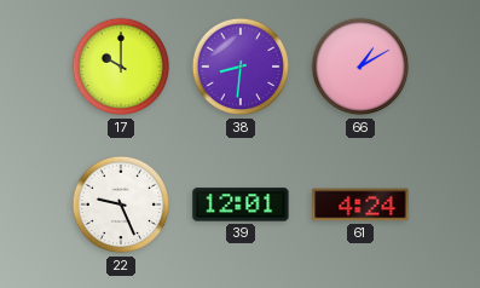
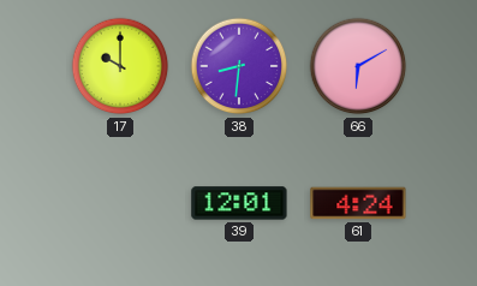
66: 1:10 -> 6:10
22: 9:26 -> none
